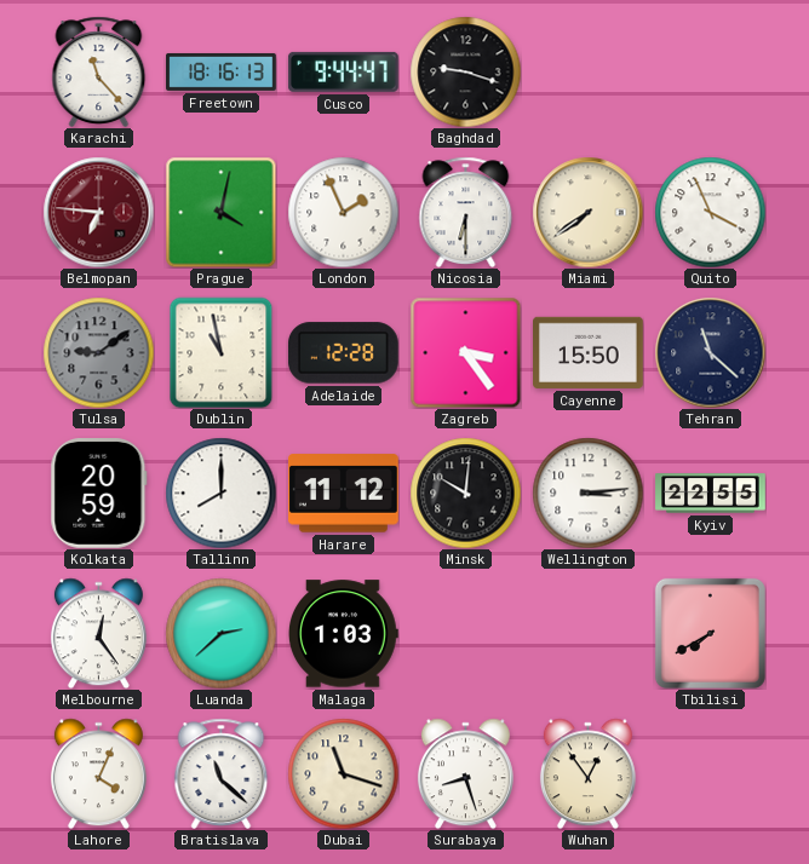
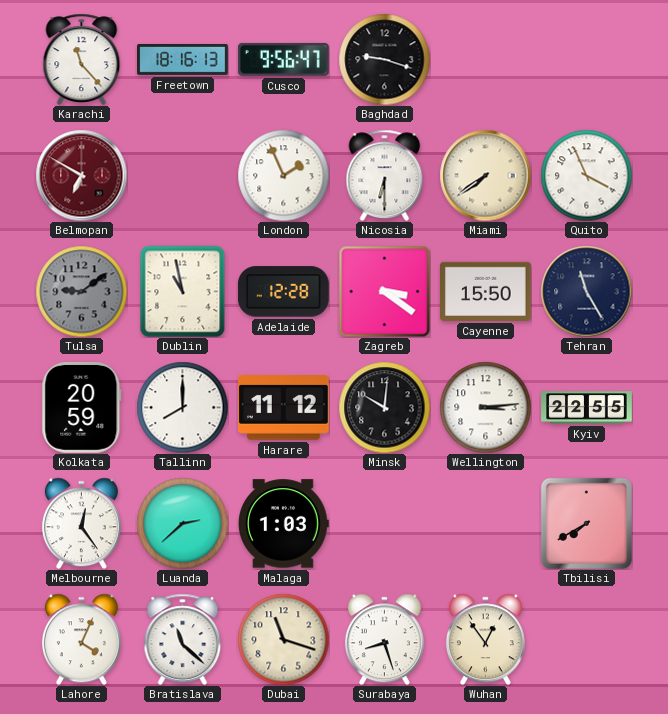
Cusco: 9:44 -> 9:56
Belmopan: 6:46 -> 6:50
Prague: 4:02 -> none
Zagreb: 3:24 -> 3:21
Tehran: 11:22 -> 11:25
